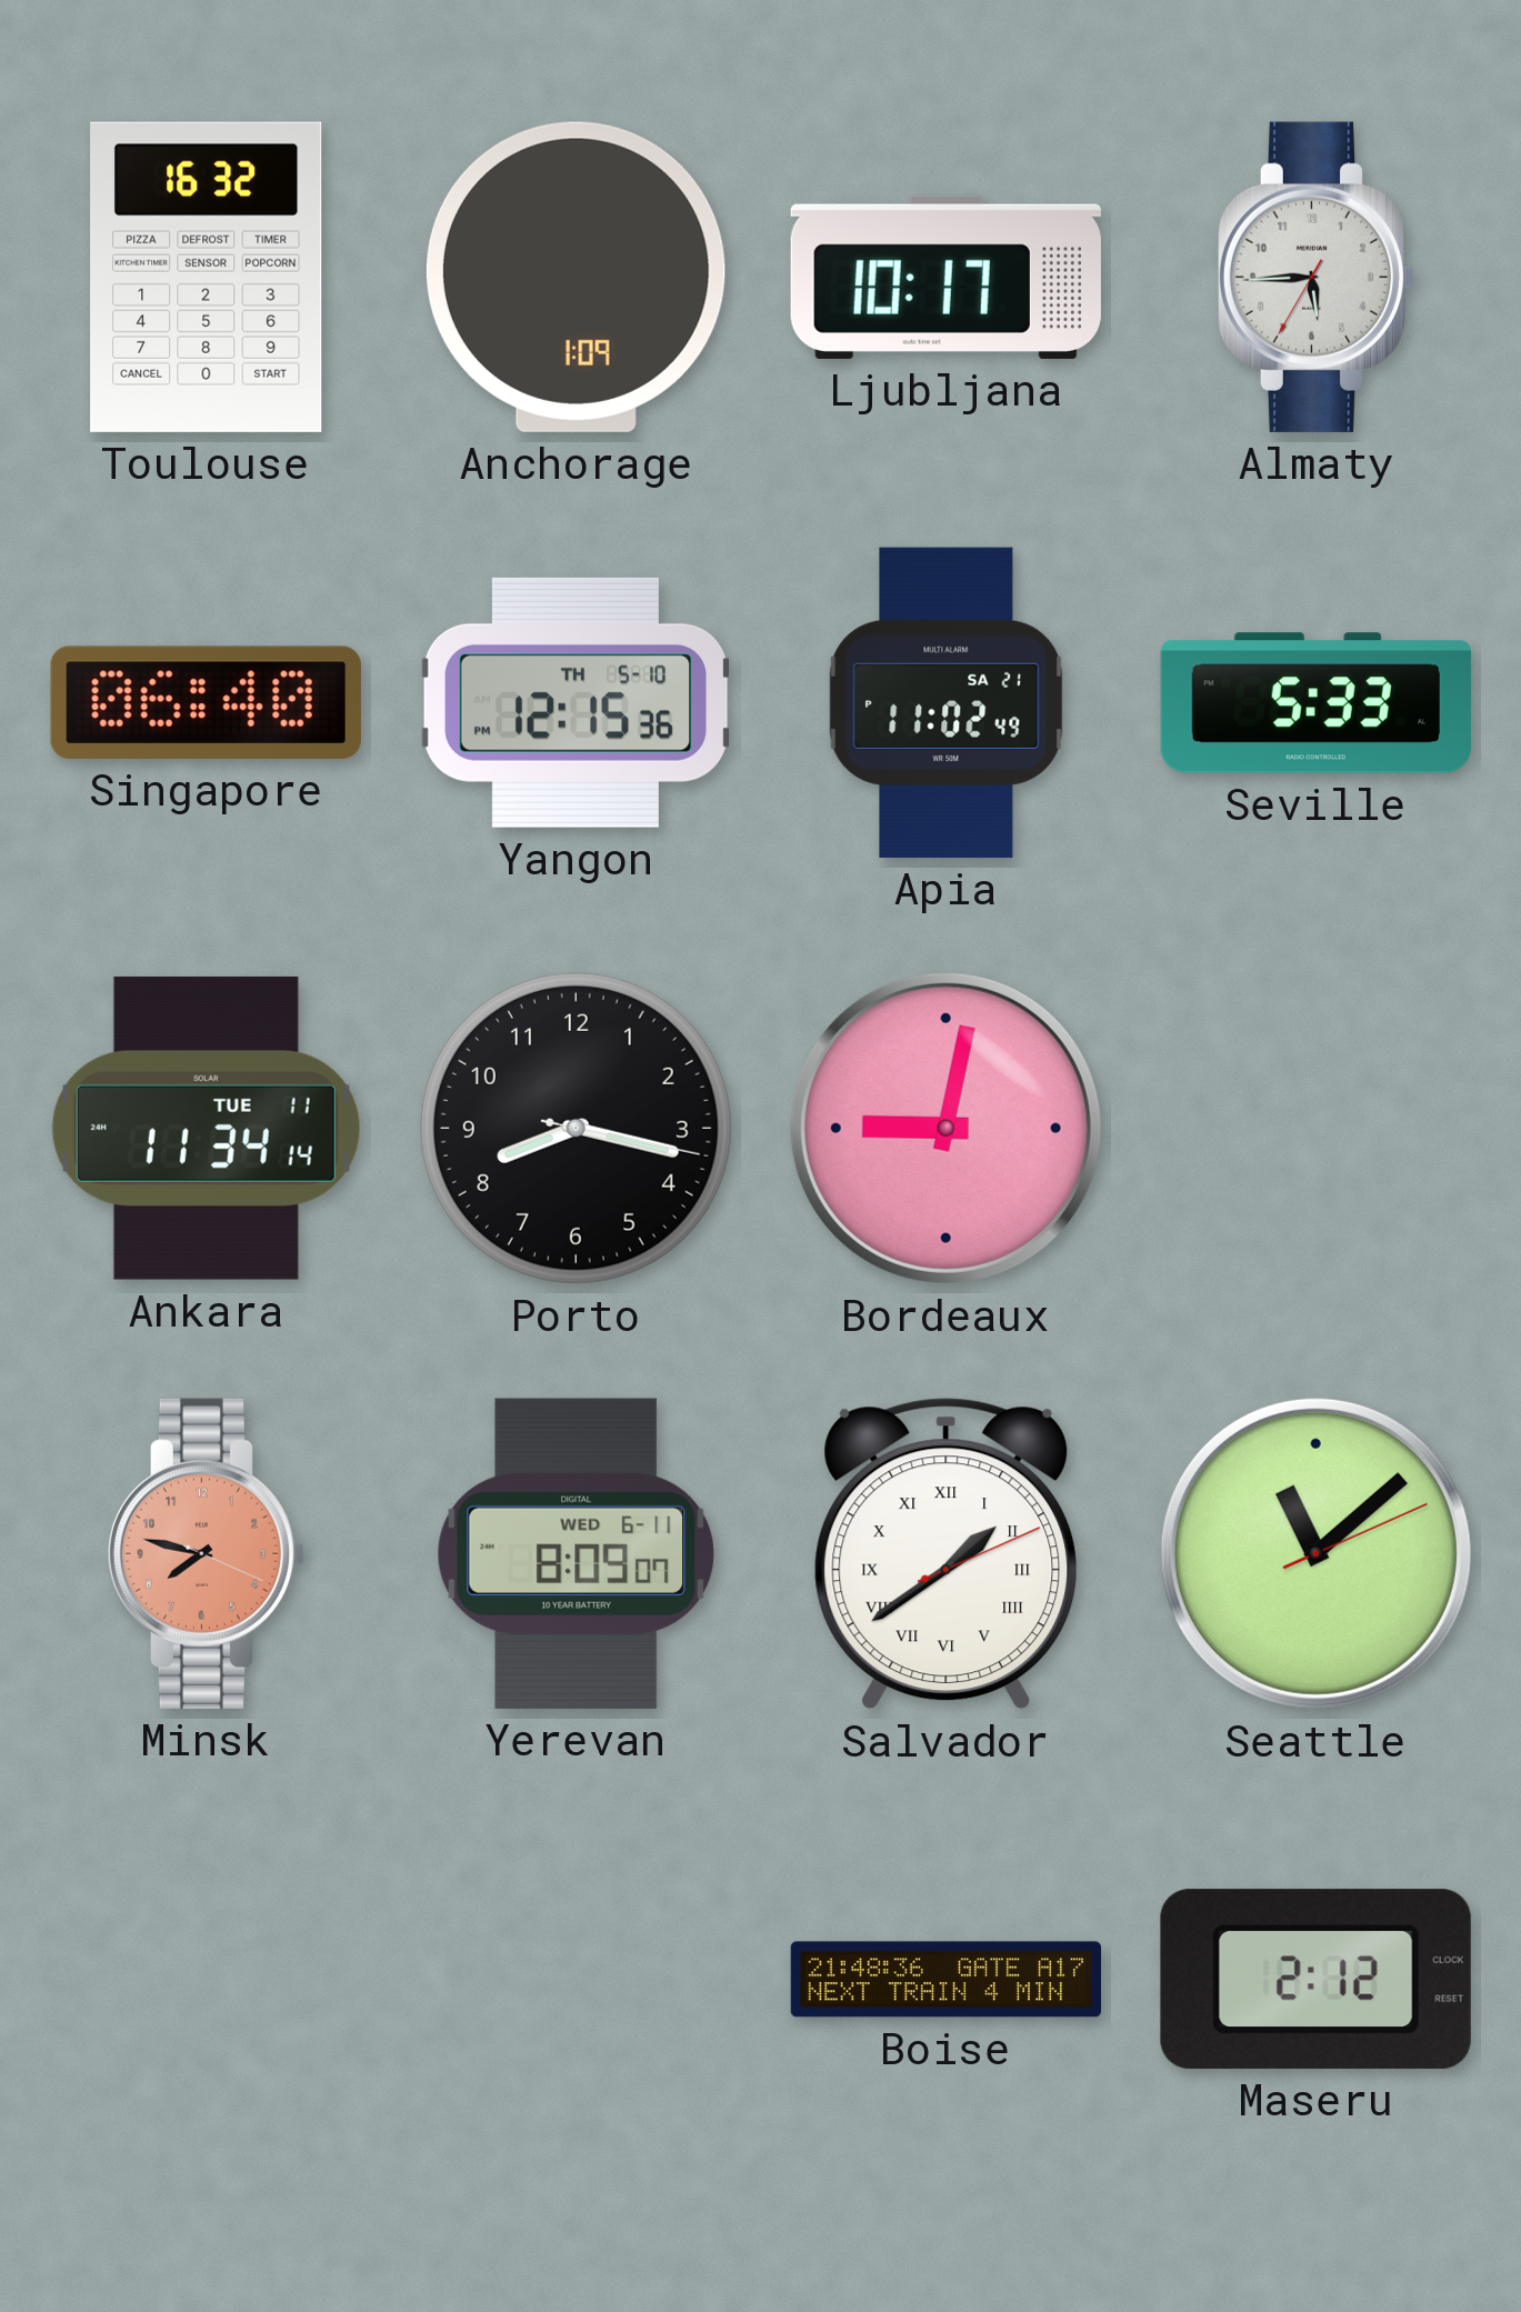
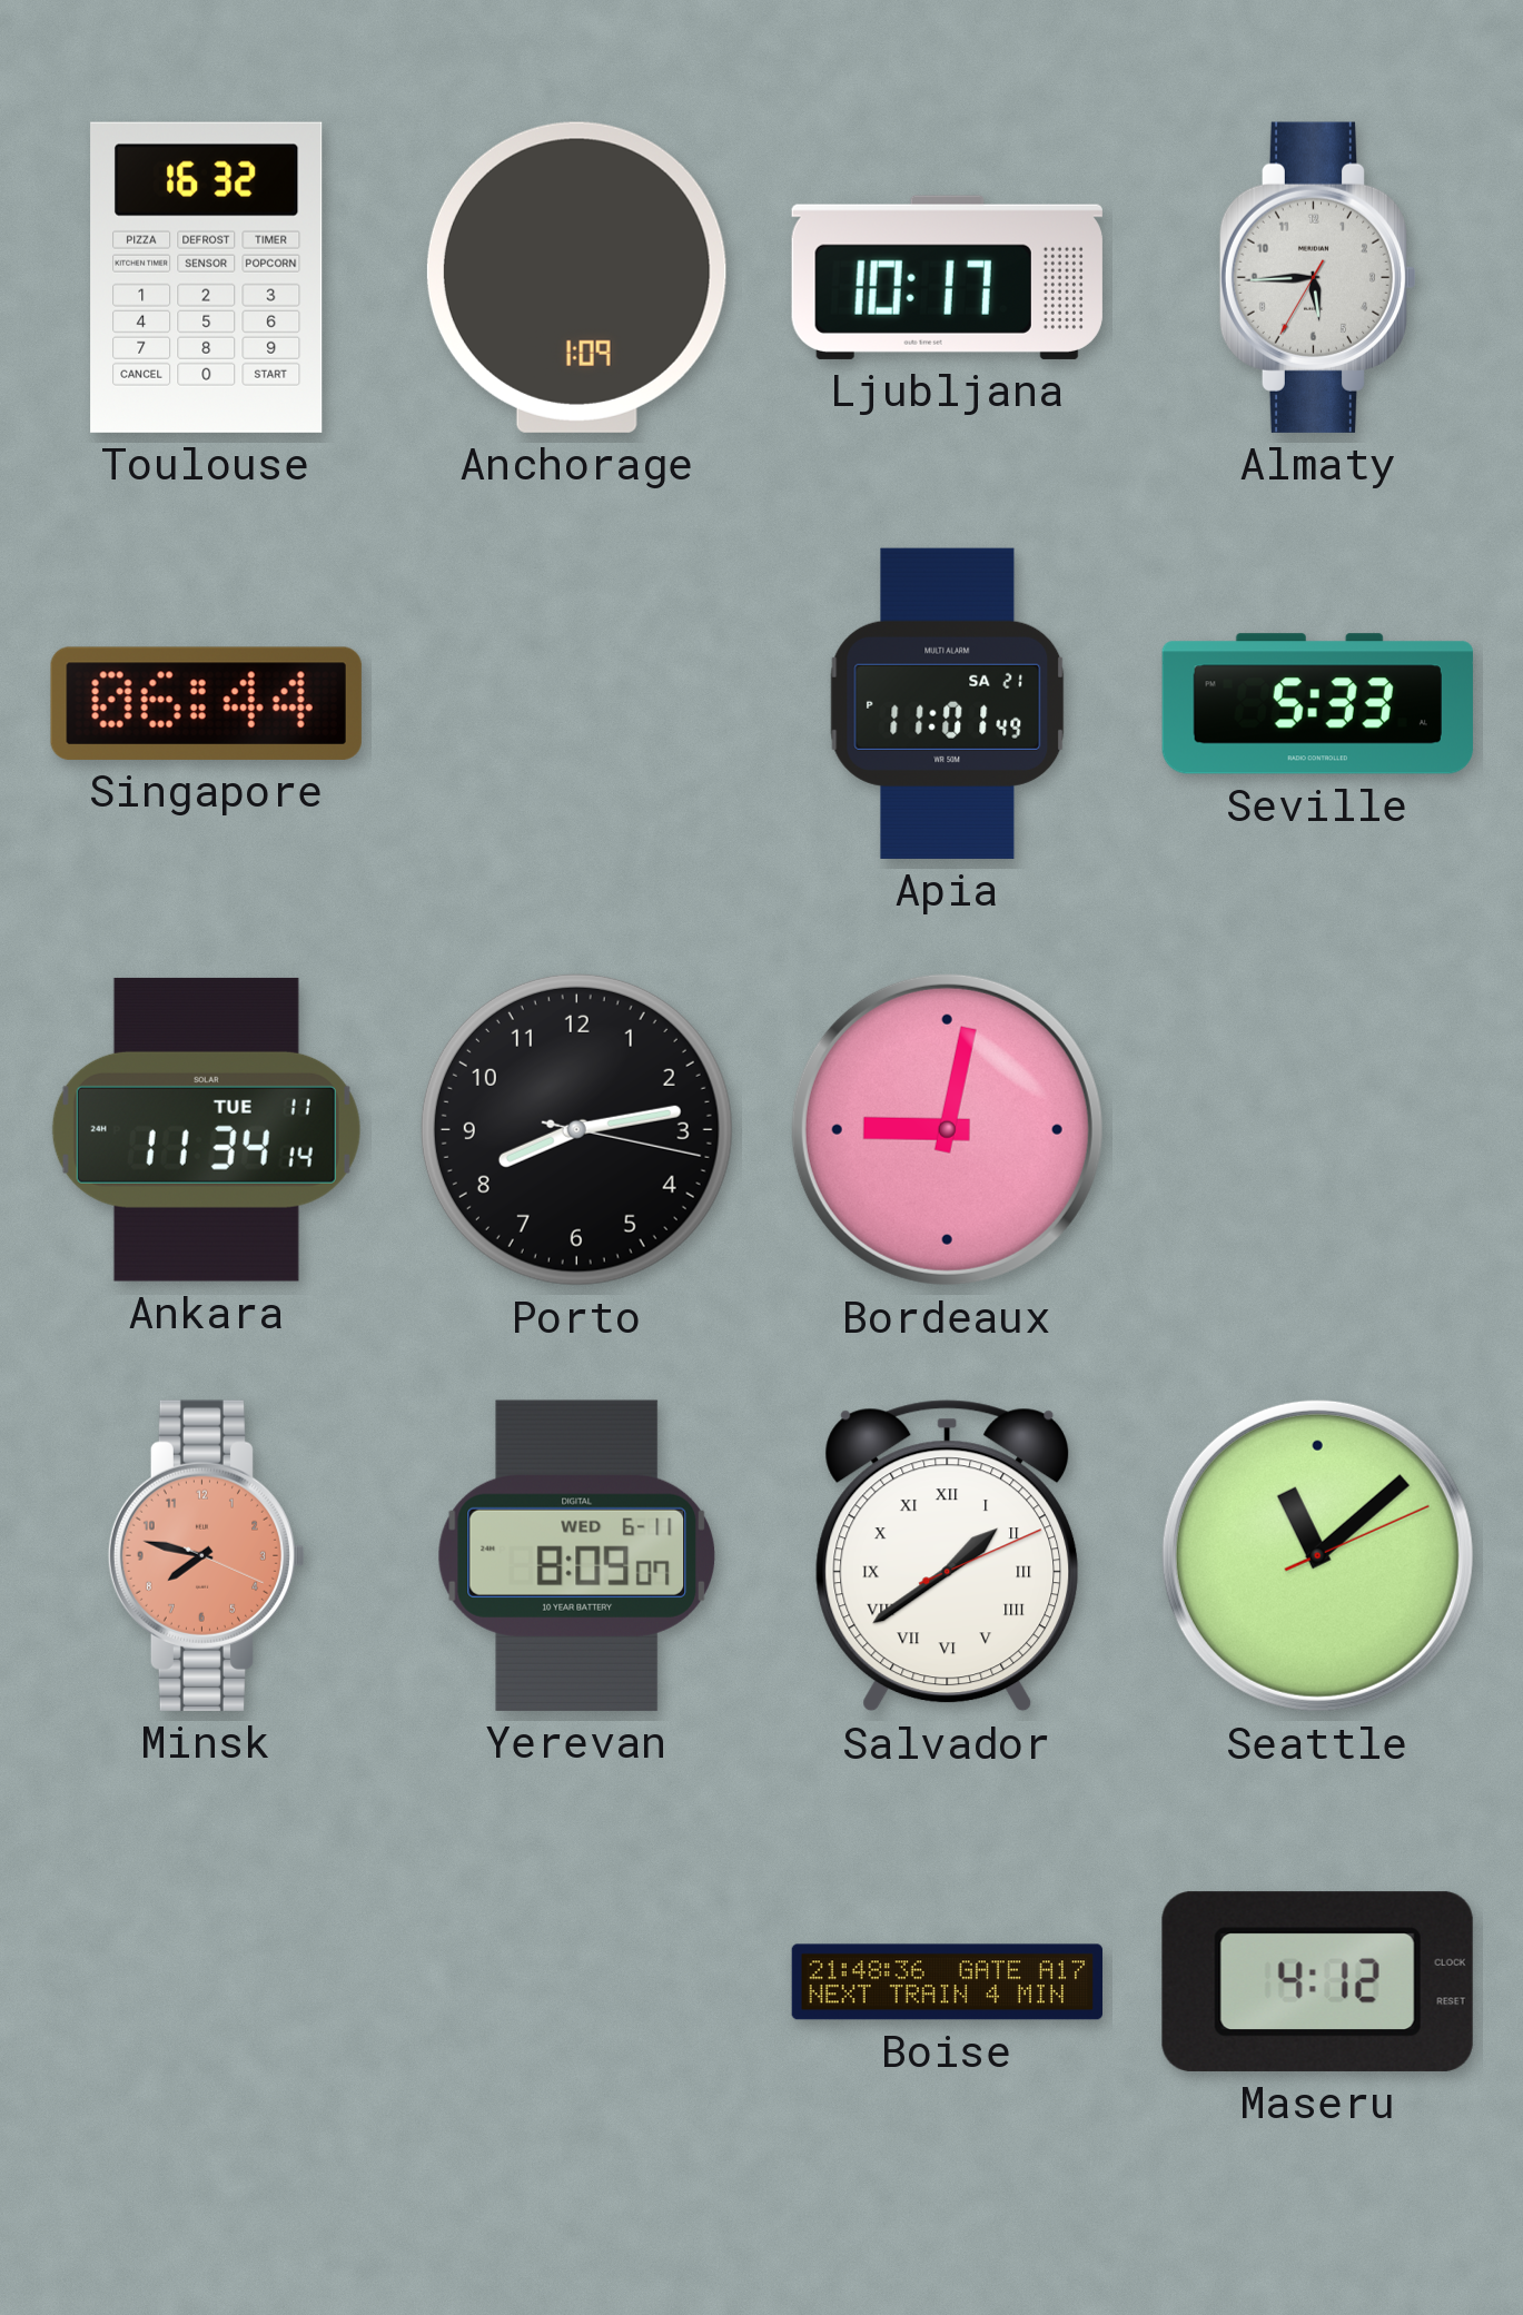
Singapore: 06:40 -> 06:44
Yangon: 12:15 -> none
Apia: 11:02 -> 11:01
Porto: 8:17 -> 8:13
Maseru: 2:12 -> 4:12
